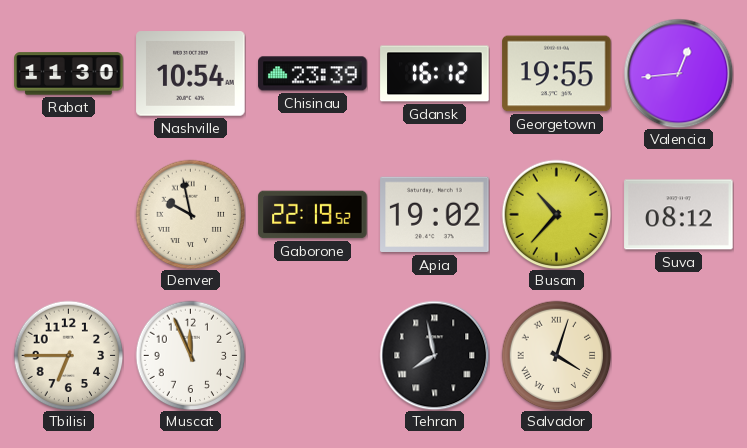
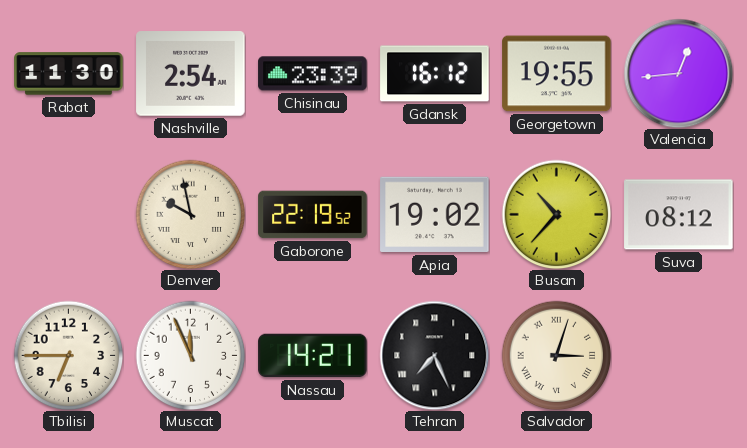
Nashville: 10:54 -> 2:54
Nassau: none -> 14:21
Tehran: 7:58 -> 7:26
Salvador: 4:03 -> 3:03
